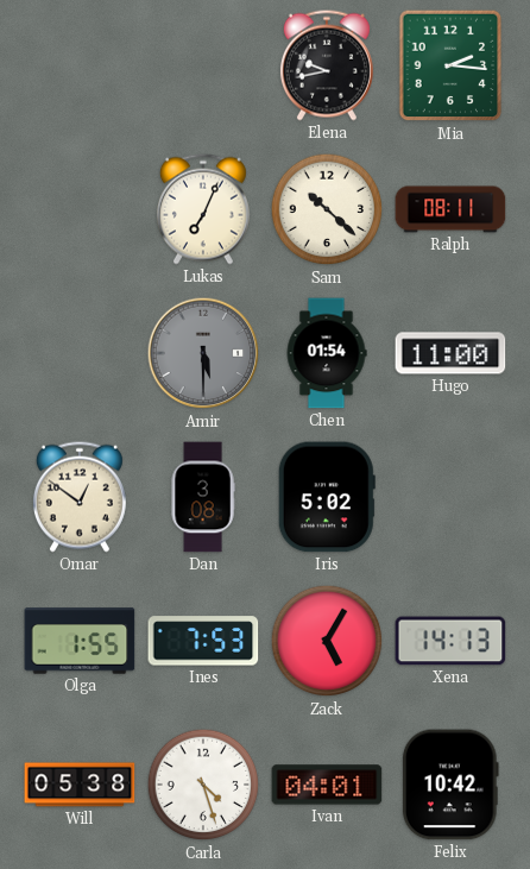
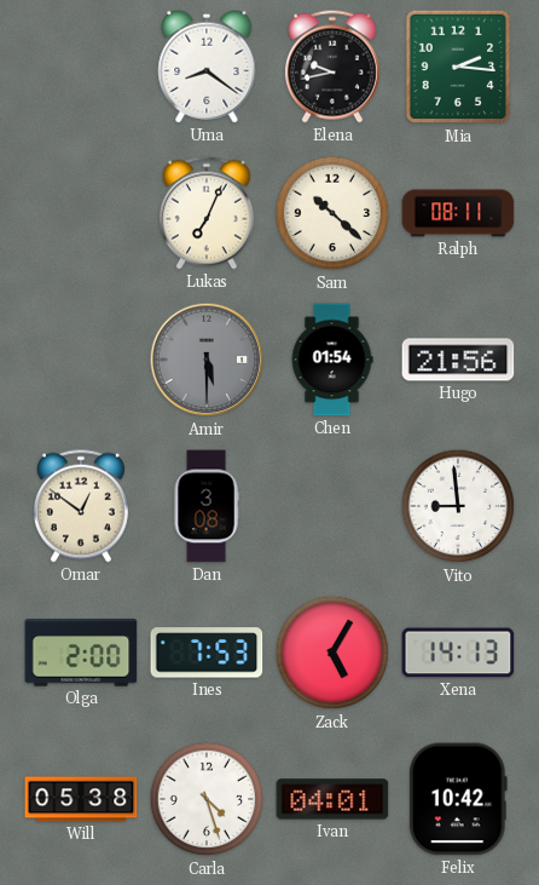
Uma: none -> 8:21
Hugo: 11:00 -> 21:56
Iris: 5:02 -> none
Vito: none -> 8:59
Olga: 1:55 -> 2:00
